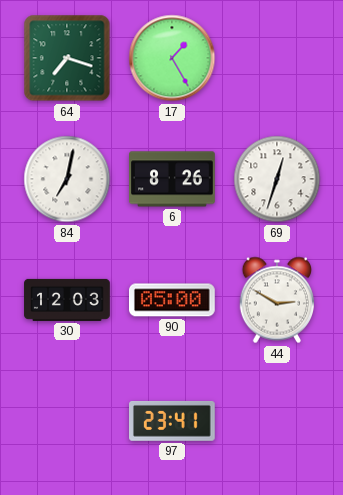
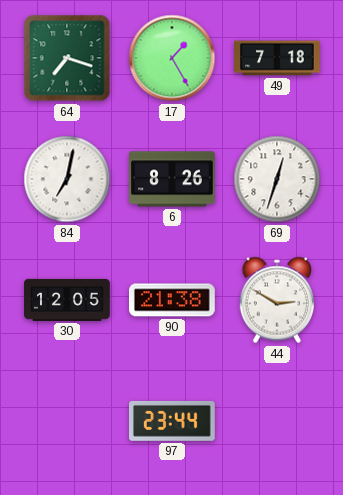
49: none -> 7:18
30: 12:03 -> 12:05
90: 05:00 -> 21:38
97: 23:41 -> 23:44
